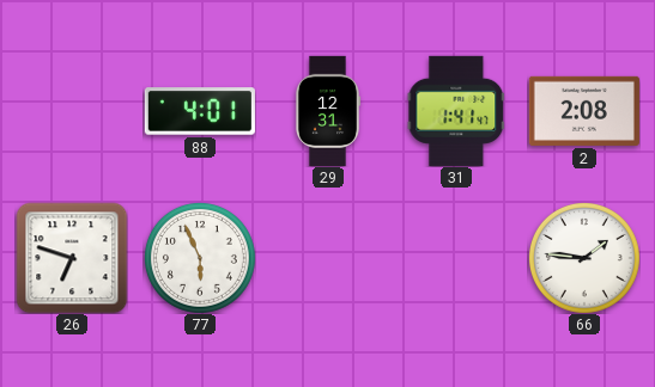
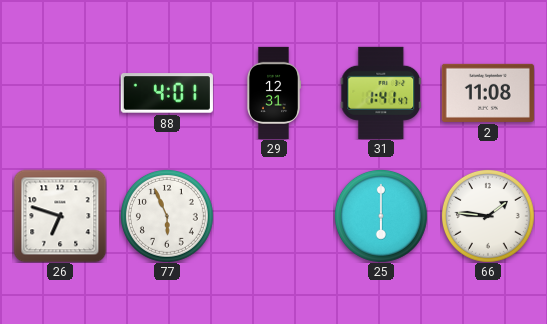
2: 2:08 -> 11:08
25: none -> 6:00
